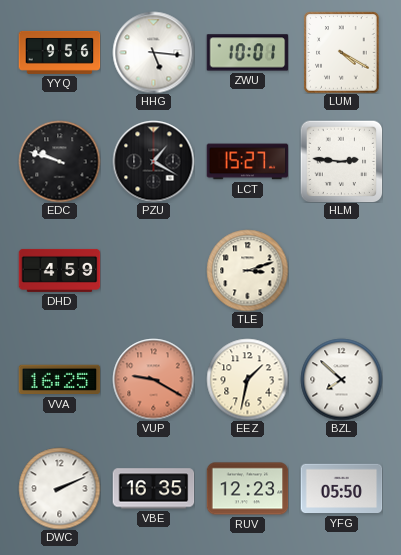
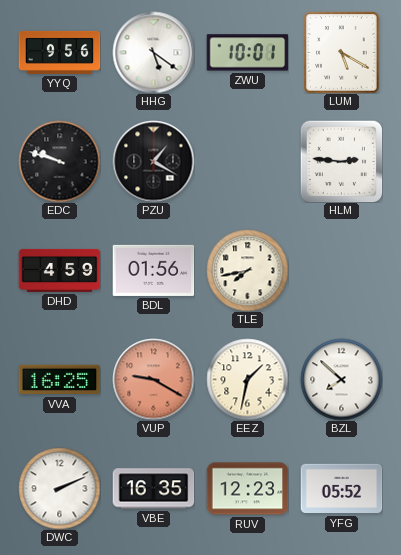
HHG: 5:16 -> 5:21
LUM: 4:20 -> 5:20
LCT: 15:27 -> none
BDL: none -> 01:56
TLE: 3:12 -> 7:43
YFG: 05:50 -> 05:52
